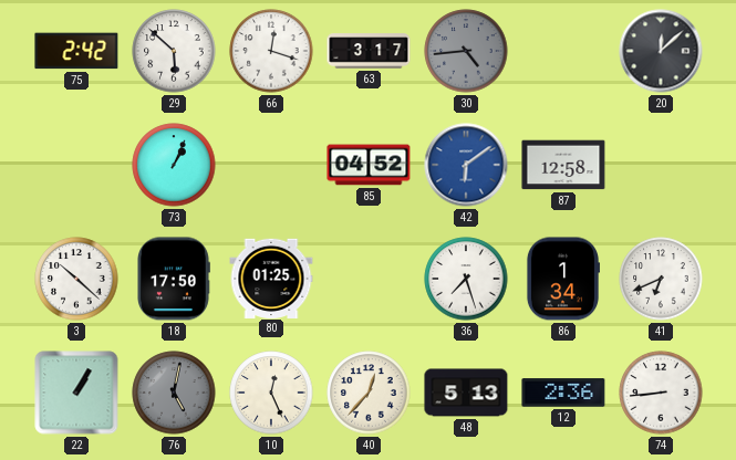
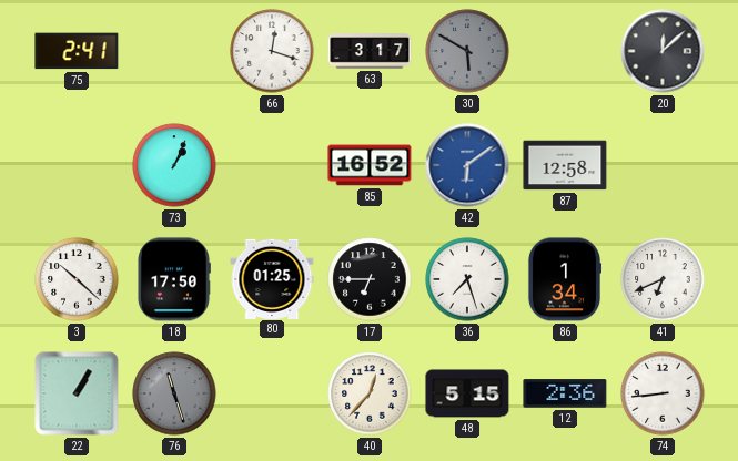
75: 2:42 -> 2:41
29: 5:52 -> none
30: 4:44 -> 5:50
85: 04:52 -> 16:52
17: none -> 6:45
76: 5:02 -> 11:27
10: 12:26 -> none
48: 5:13 -> 5:15
